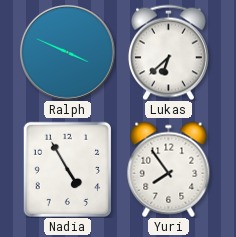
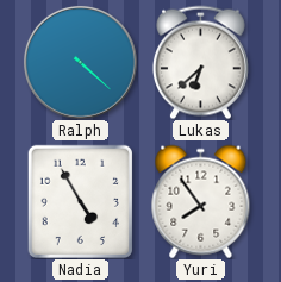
Ralph: 3:49 -> 4:22
